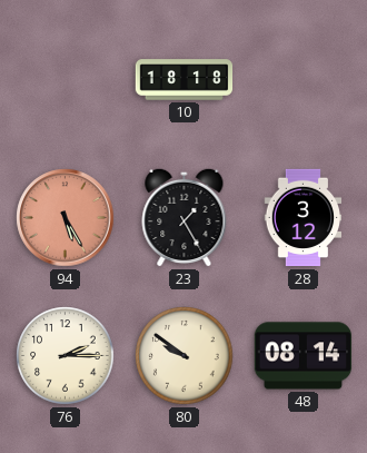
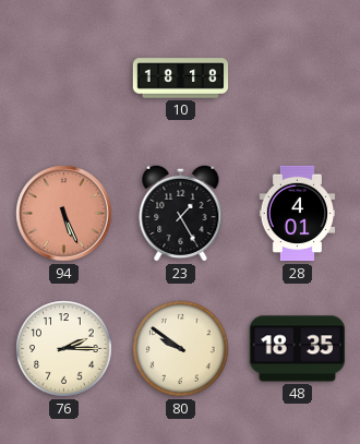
94: 5:25 -> 5:26
28: 3:12 -> 4:01
48: 08:14 -> 18:35
